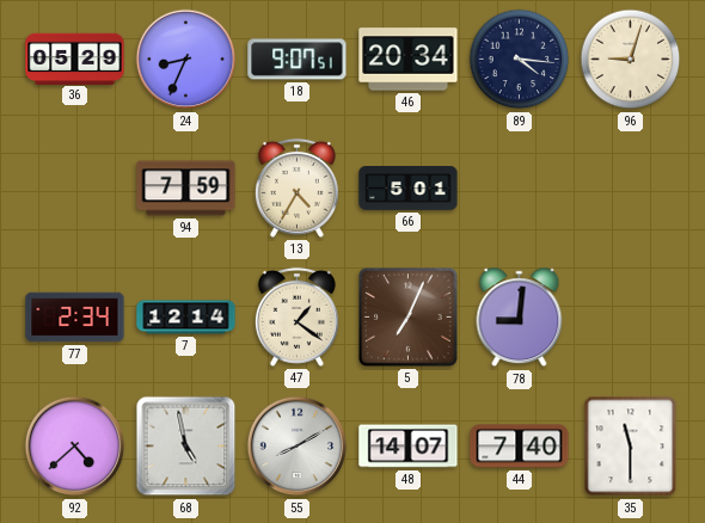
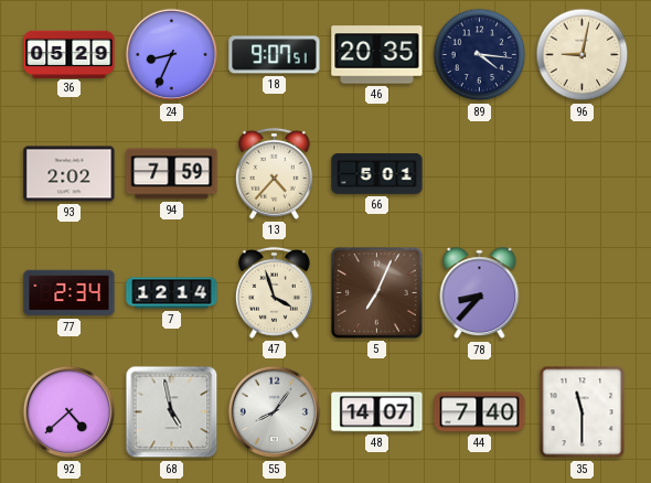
46: 20:34 -> 20:35
96: 9:03 -> 9:02
93: none -> 2:02
13: 4:35 -> 4:37
47: 1:21 -> 3:57
78: 9:01 -> 8:37
55: 8:10 -> 8:06
